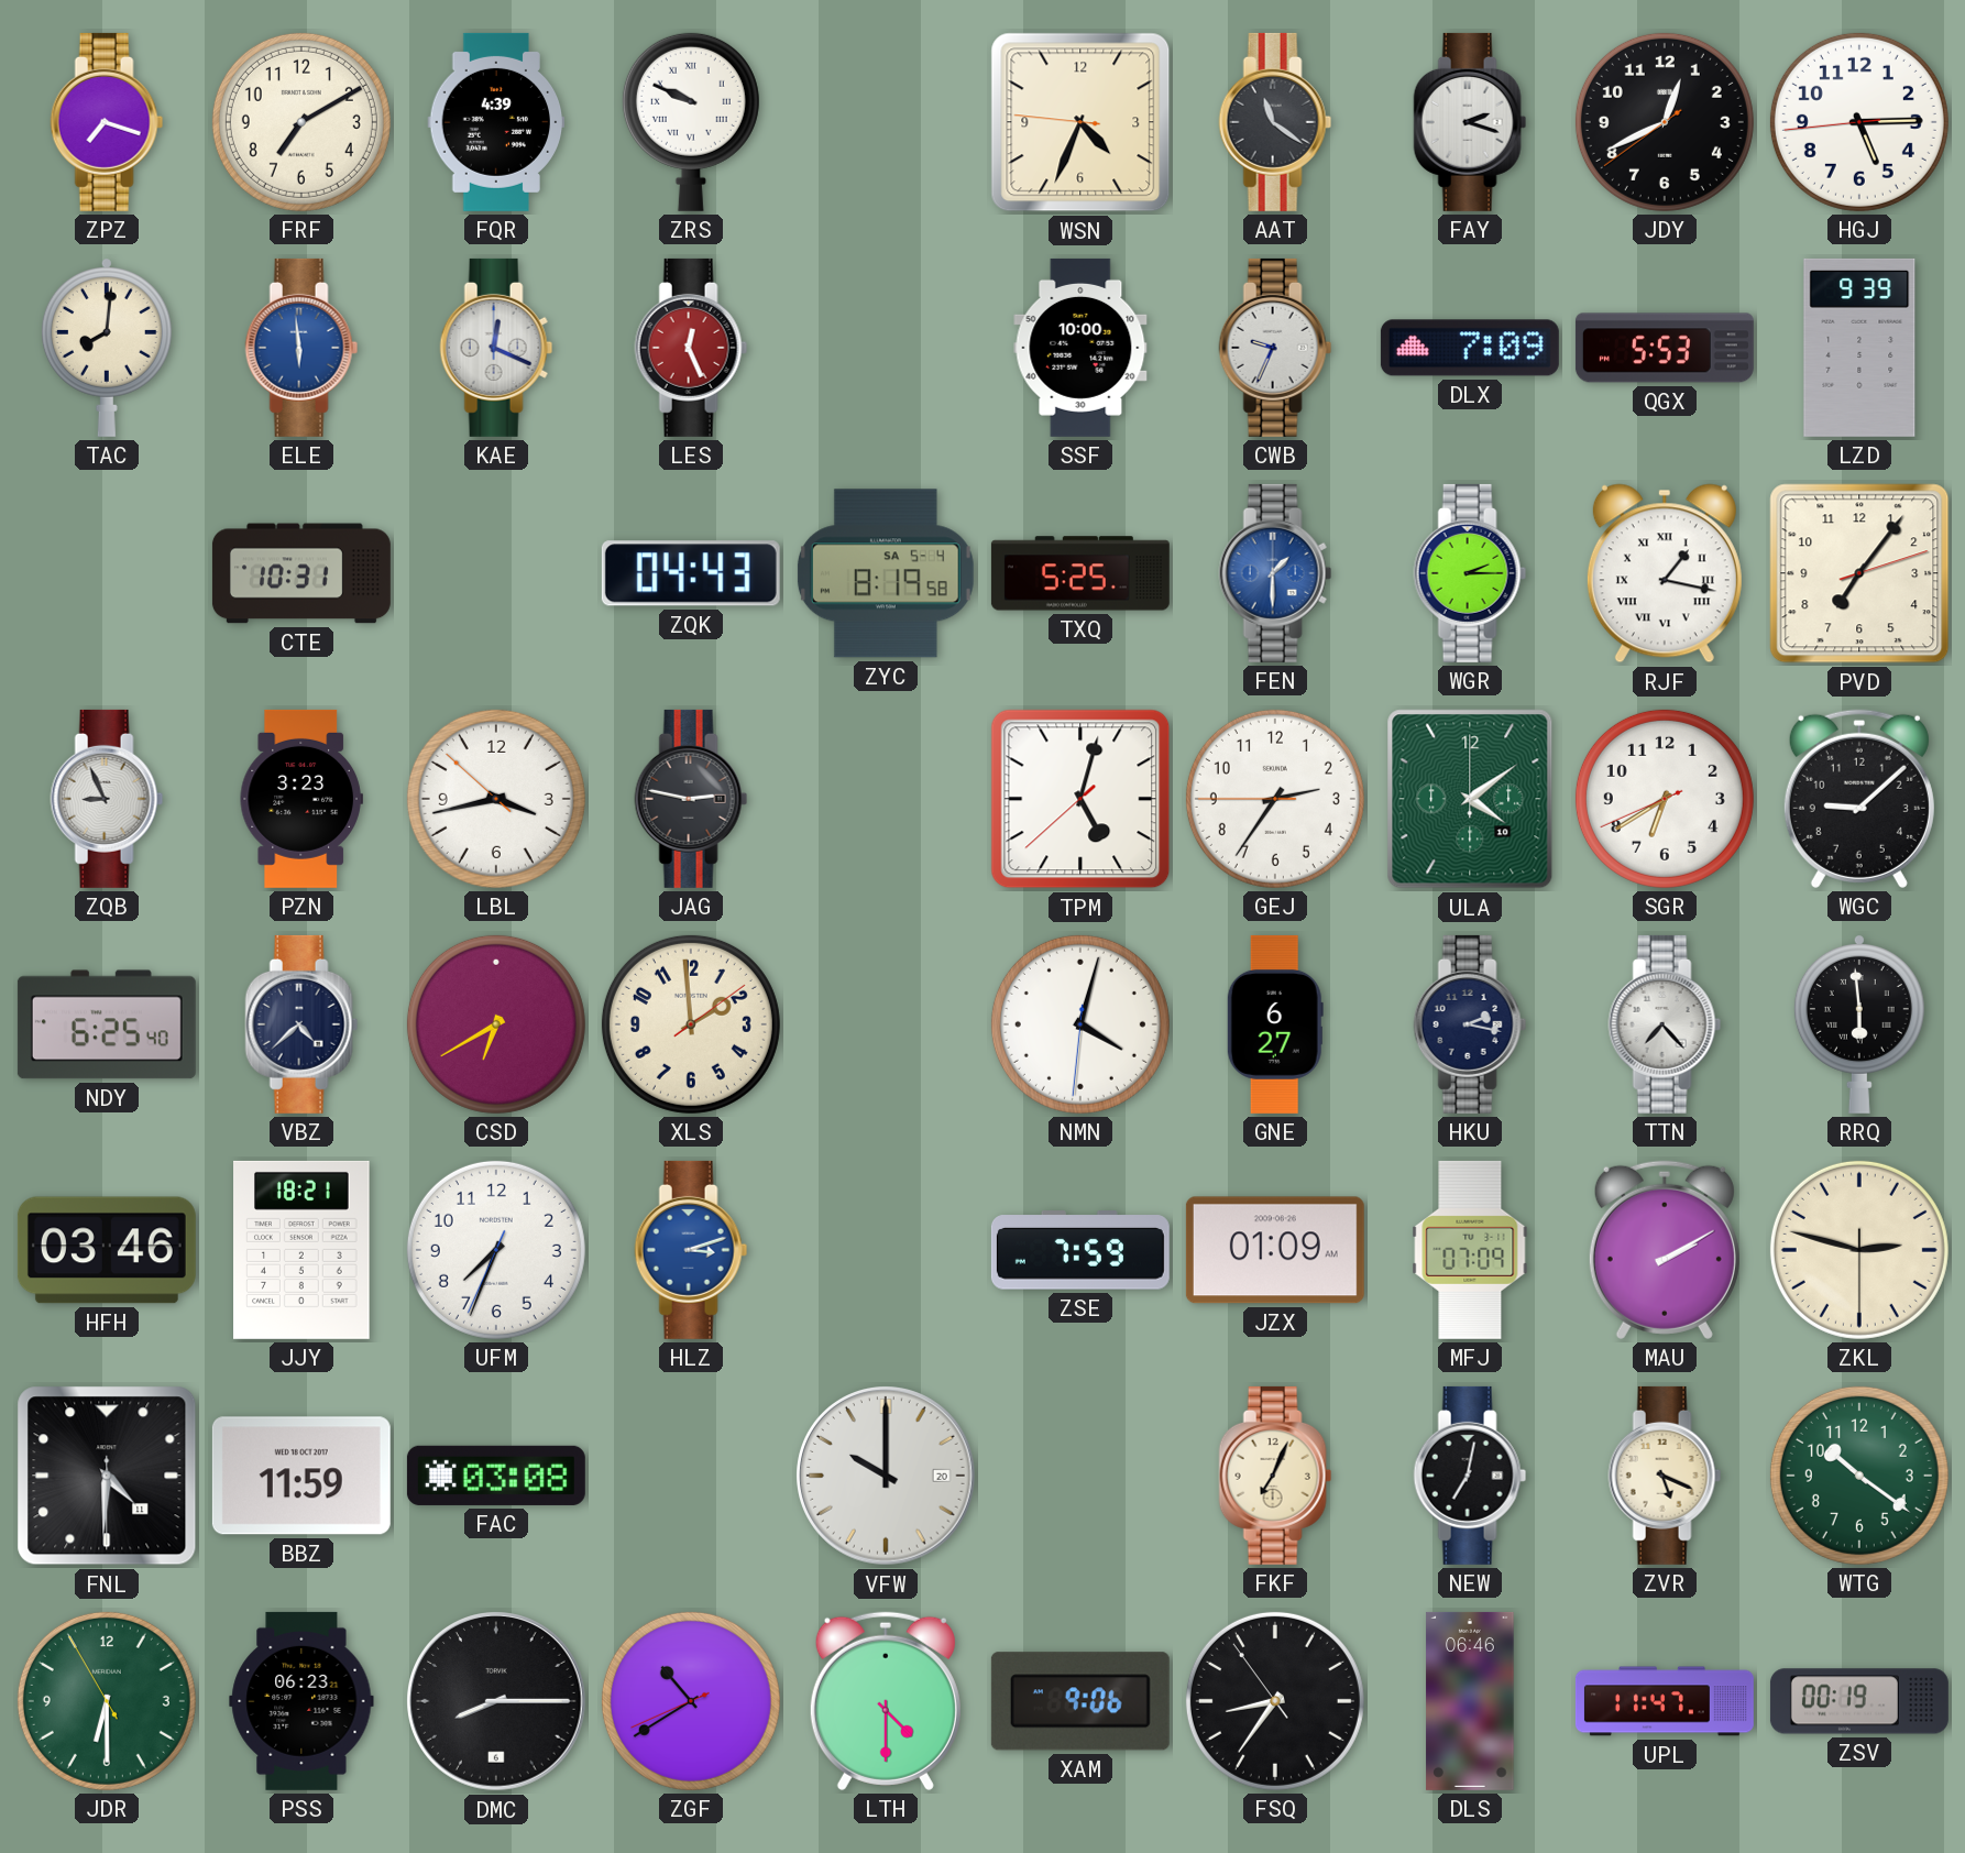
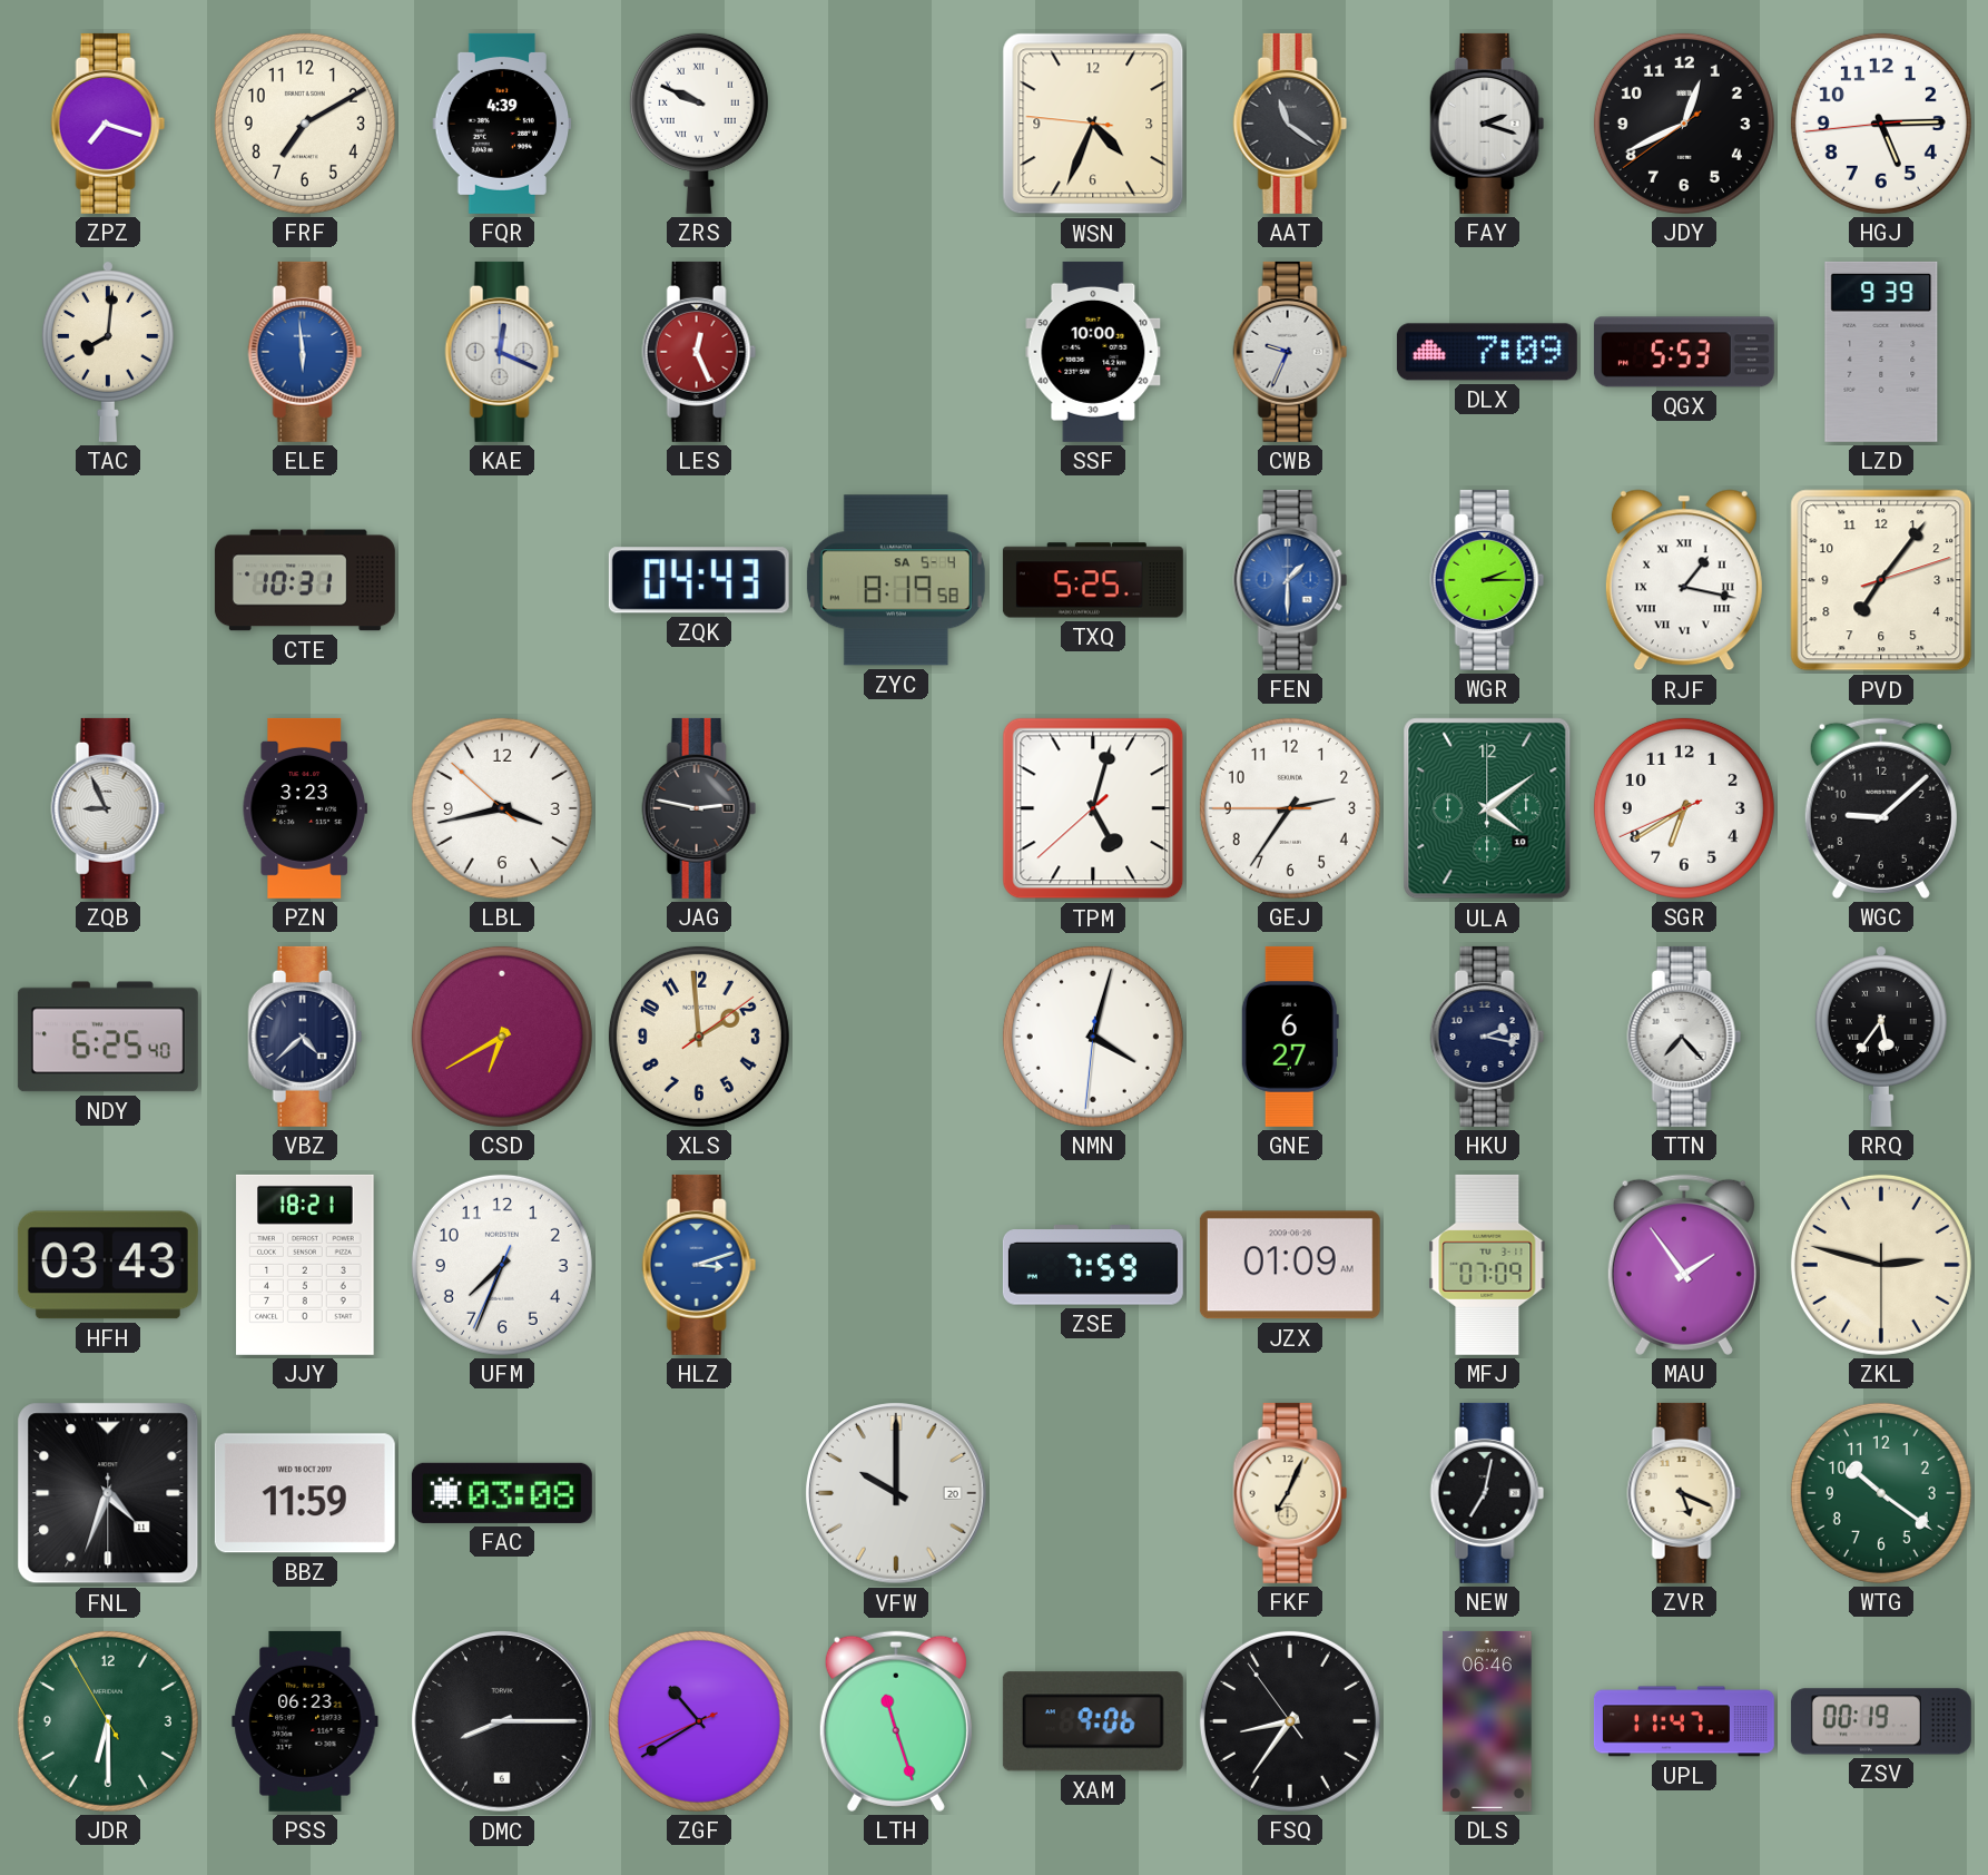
RRQ: 5:59 -> 5:36
HFH: 03:46 -> 03:43
MAU: 2:10 -> 1:54
FNL: 4:30 -> 4:33
LTH: 4:30 -> 11:27
